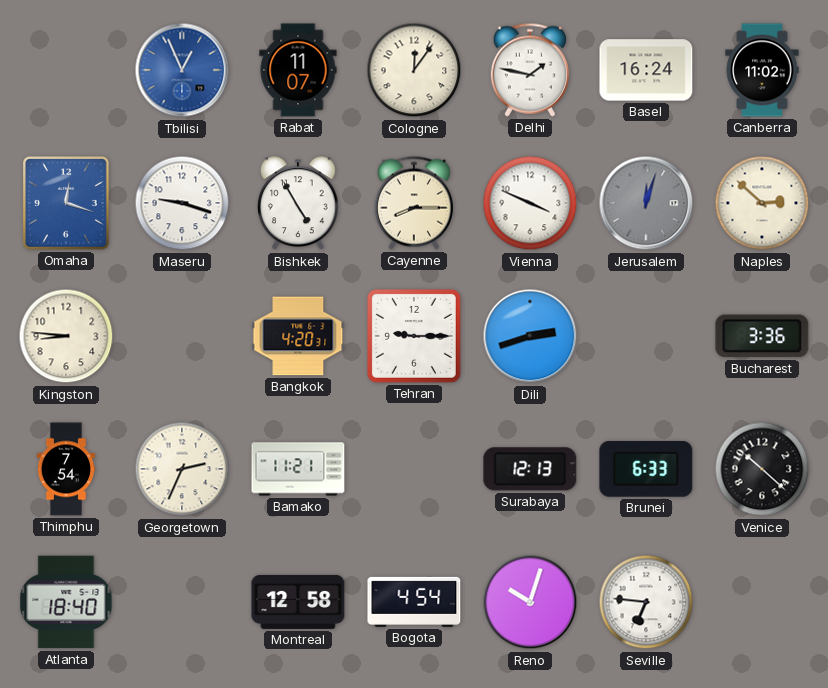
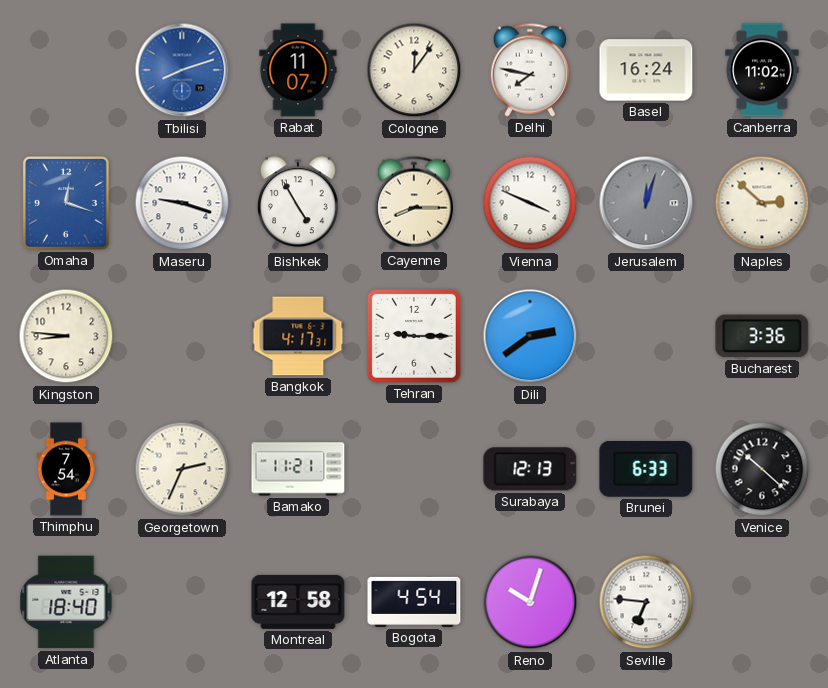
Tbilisi: 12:56 -> 8:12
Delhi: 1:47 -> 7:47
Bangkok: 4:20 -> 4:17
Dili: 2:42 -> 2:39
